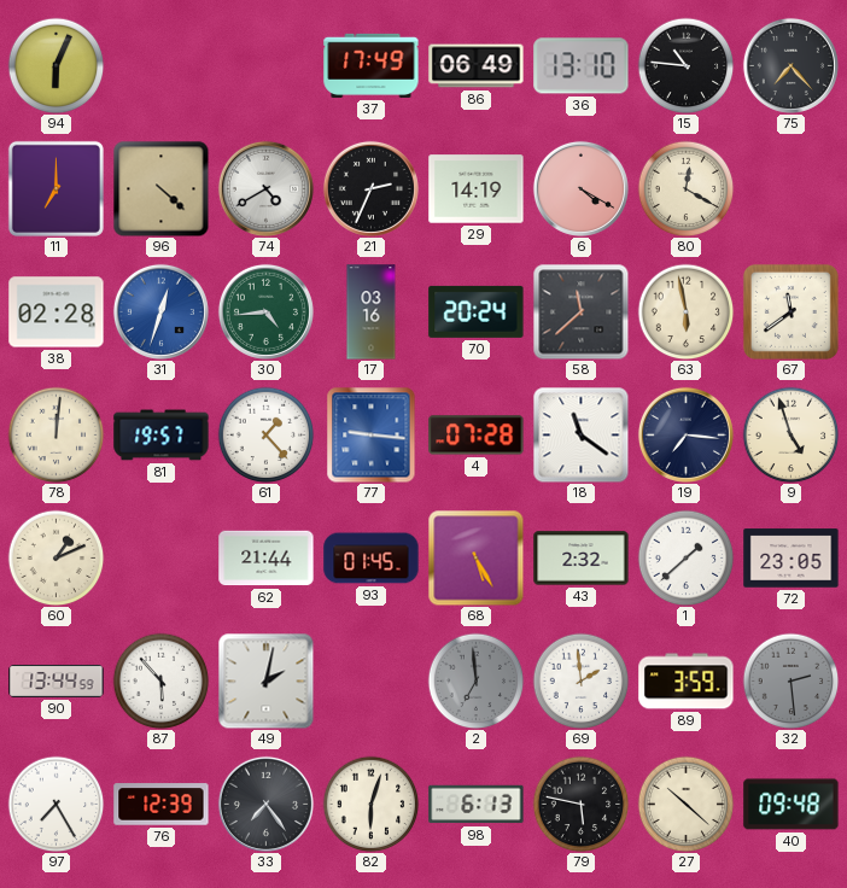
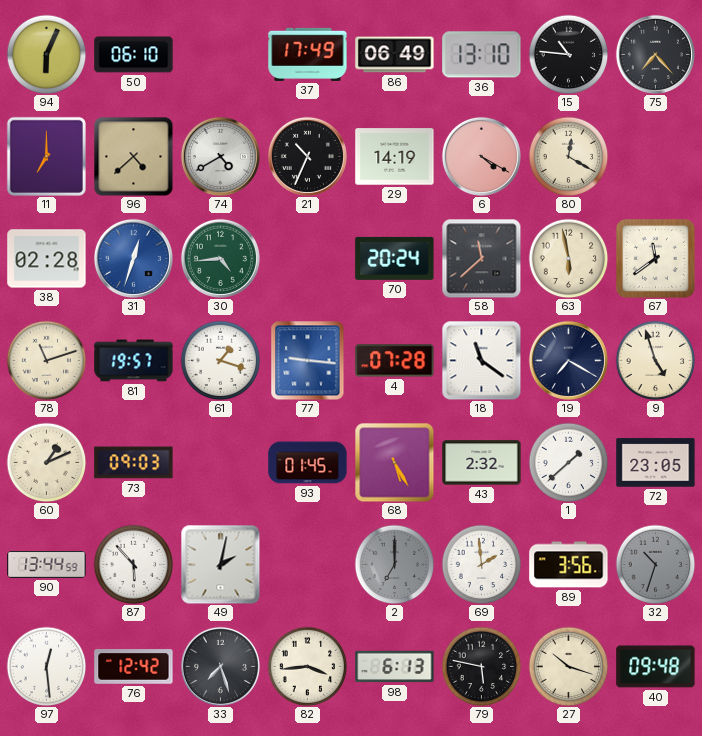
50: none -> 06:10
96: 4:22 -> 4:38
21: 2:34 -> 10:34
17: 03:16 -> none
78: 12:01 -> 11:12
61: 1:23 -> 1:18
19: 7:16 -> 7:20
73: none -> 09:03
62: 21:44 -> none
2: 6:59 -> 7:00
89: 3:59 -> 3:56
32: 2:29 -> 10:33
97: 7:25 -> 12:29
76: 12:39 -> 12:42
33: 7:24 -> 7:27
82: 6:03 -> 3:44
27: 10:22 -> 10:18
